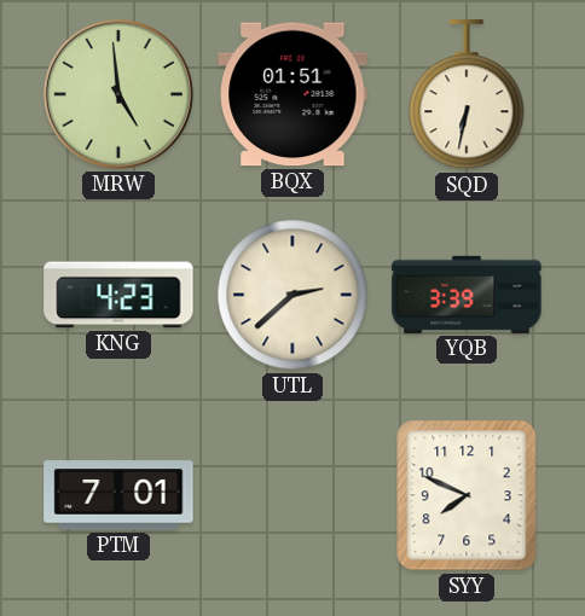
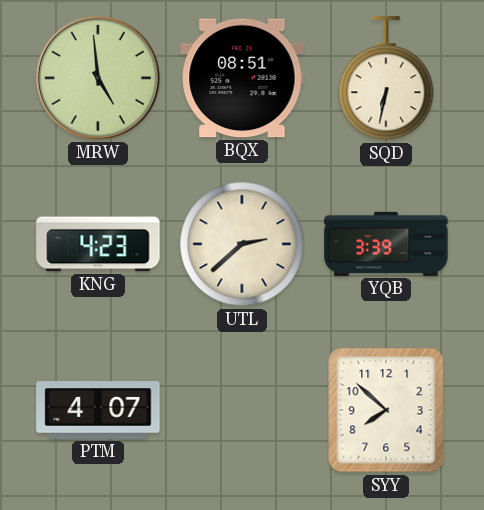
BQX: 01:51 -> 08:51
PTM: 7:01 -> 4:07
SYY: 7:49 -> 7:52
